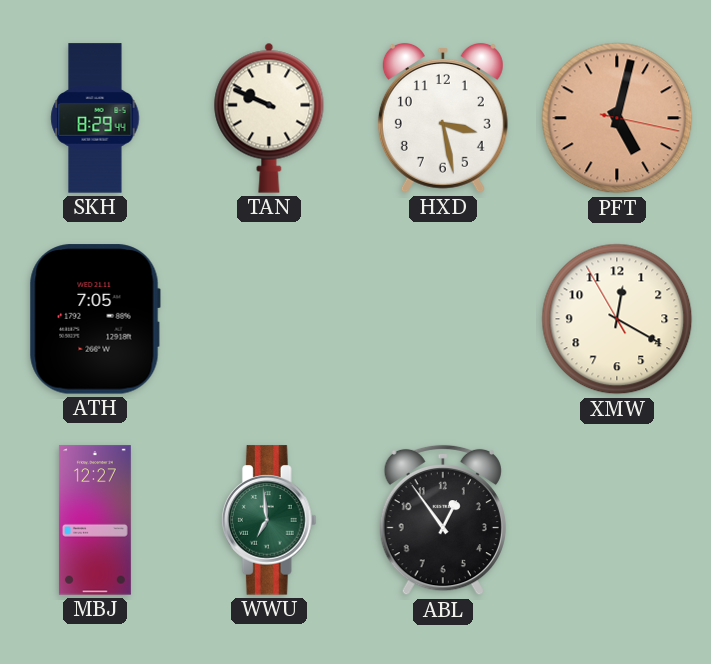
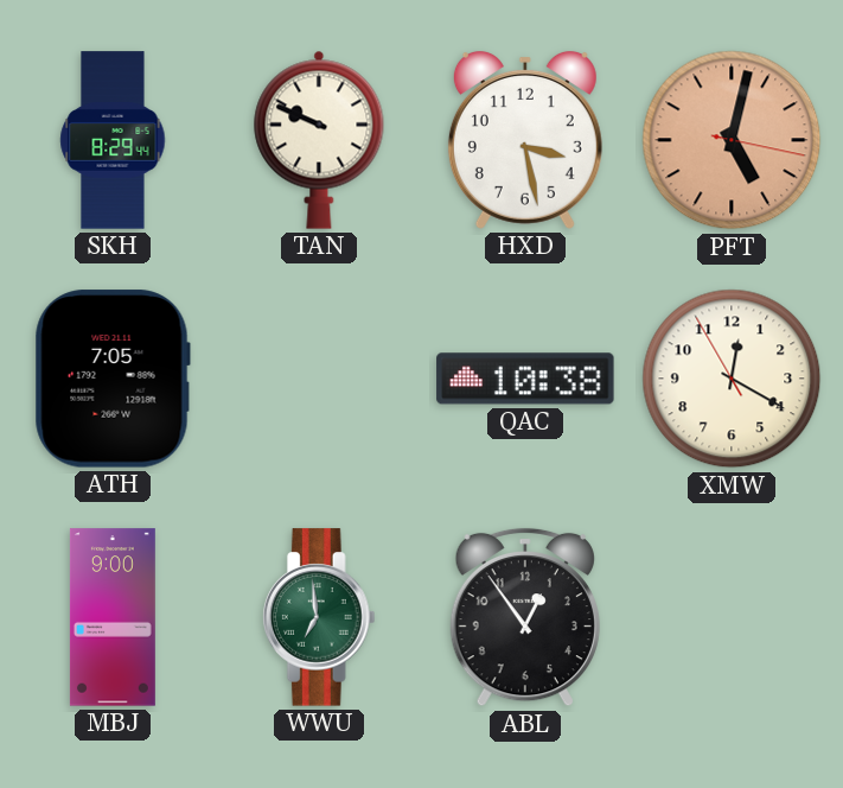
QAC: none -> 10:38
MBJ: 12:27 -> 9:00
